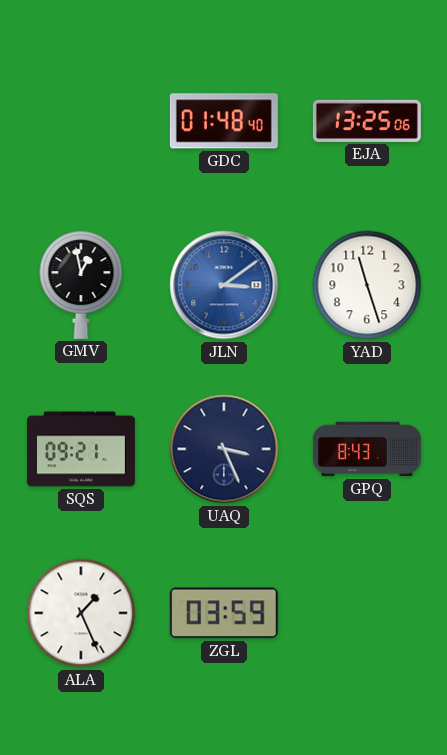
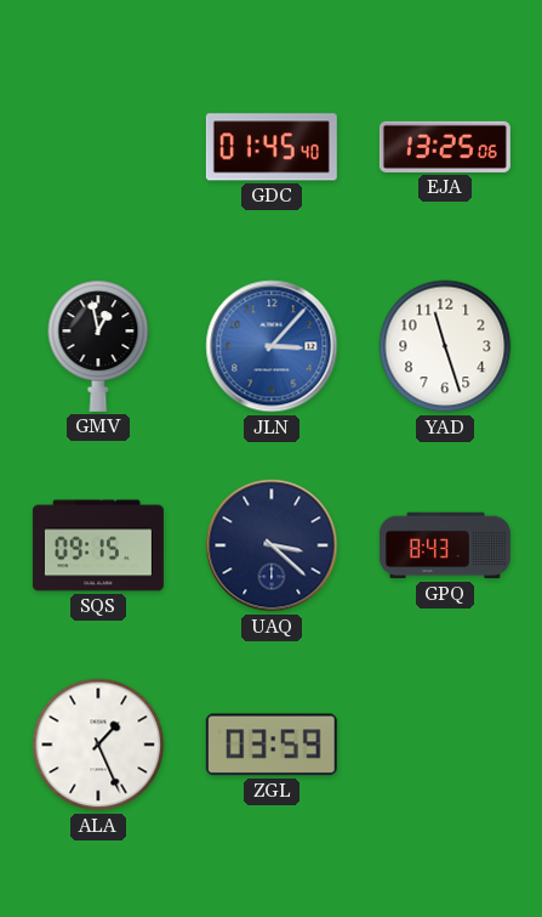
GDC: 01:48 -> 01:45
JLN: 3:09 -> 3:07
SQS: 09:21 -> 09:15
UAQ: 3:26 -> 3:22
